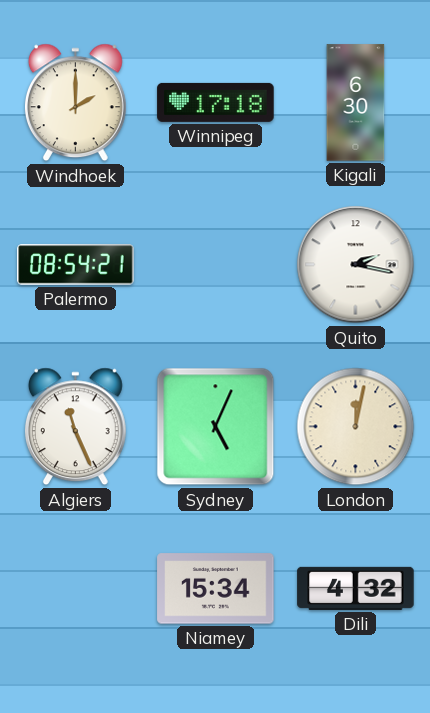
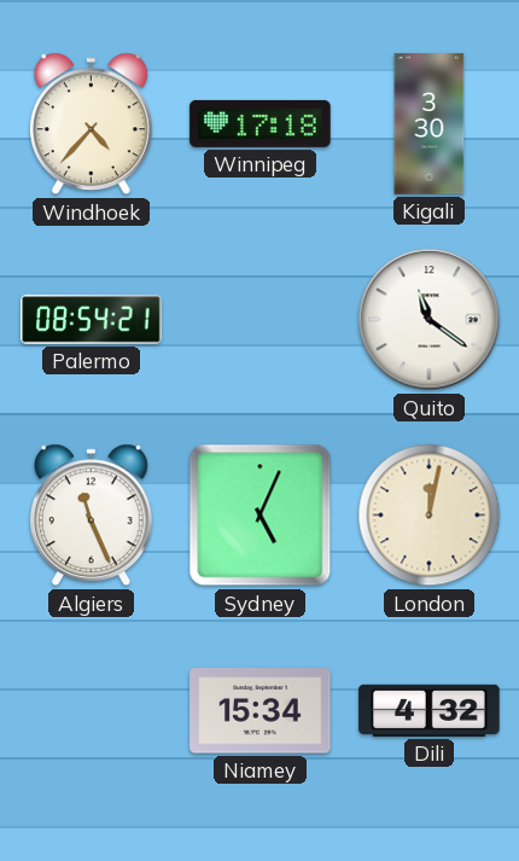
Windhoek: 2:00 -> 4:37
Kigali: 6:30 -> 3:30
Quito: 2:17 -> 11:21
